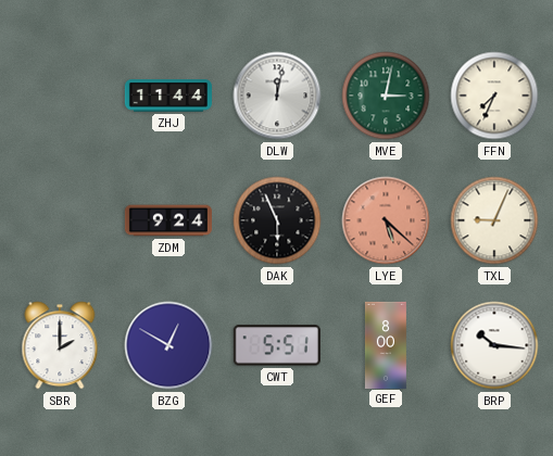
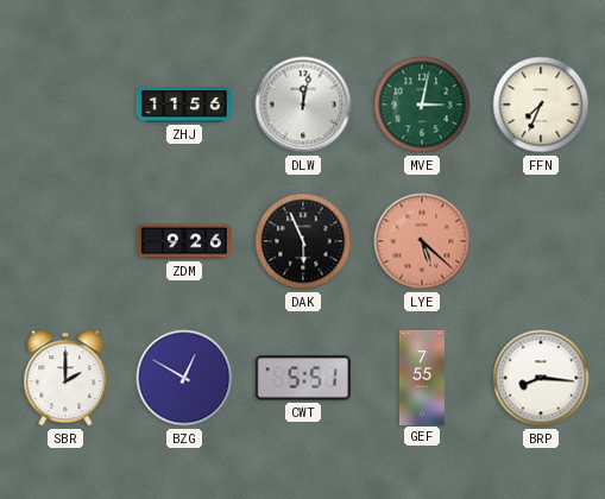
ZHJ: 11:44 -> 11:56
ZDM: 9:24 -> 9:26
TXL: 9:04 -> none
GEF: 8:00 -> 7:55
BRP: 10:16 -> 8:16
